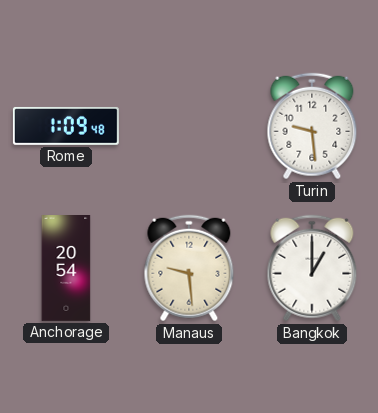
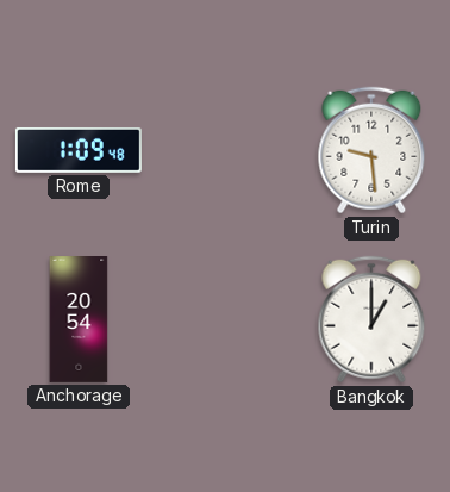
Manaus: 9:29 -> none
